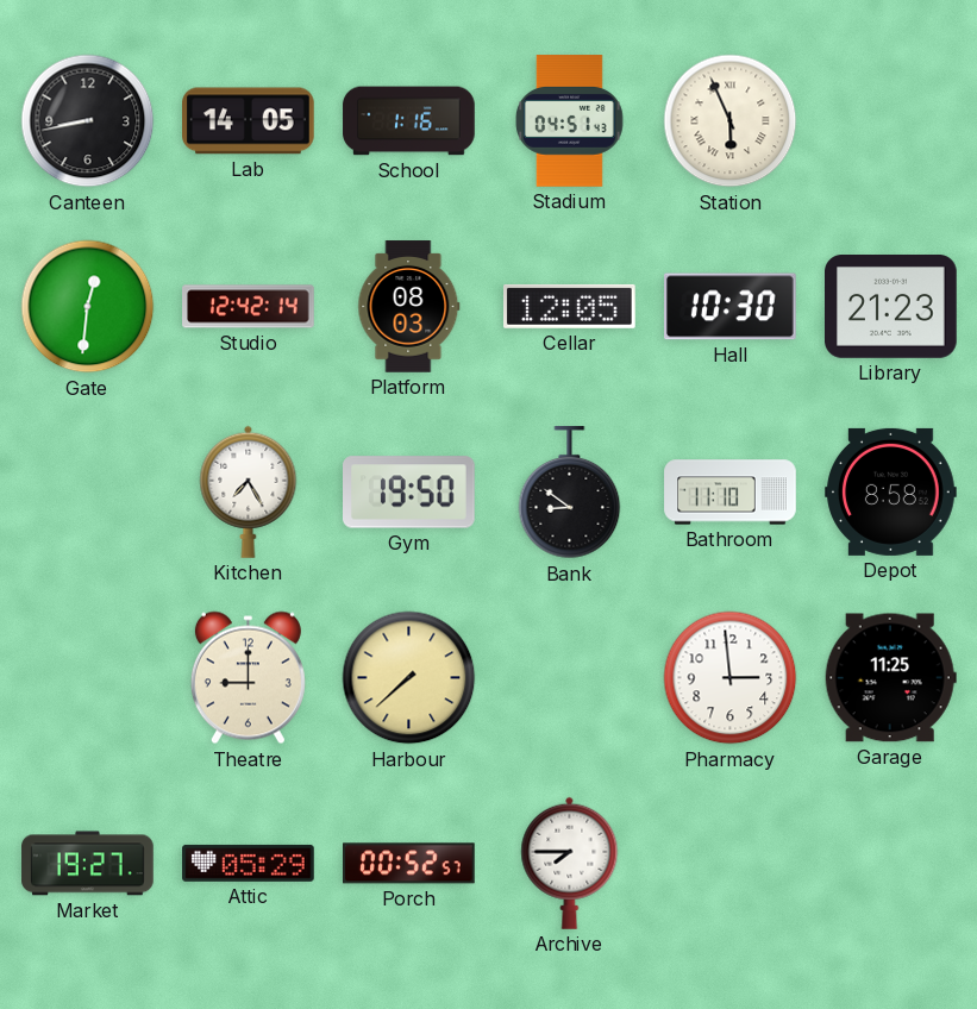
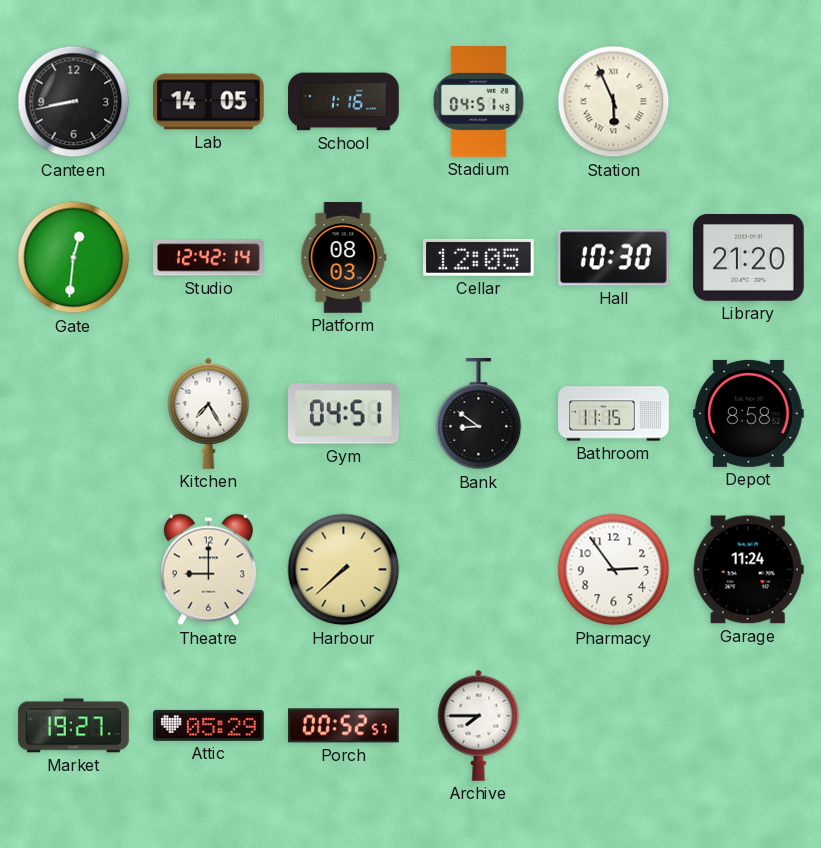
Library: 21:23 -> 21:20
Gym: 19:50 -> 04:51
Bathroom: 11:10 -> 11:15
Pharmacy: 2:59 -> 2:54
Garage: 11:25 -> 11:24
